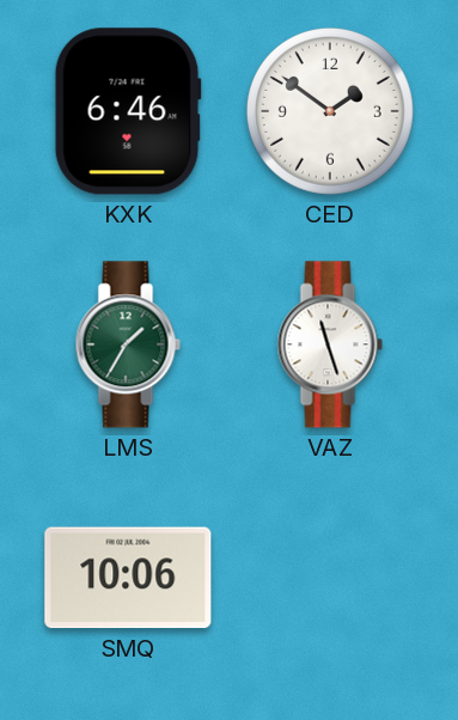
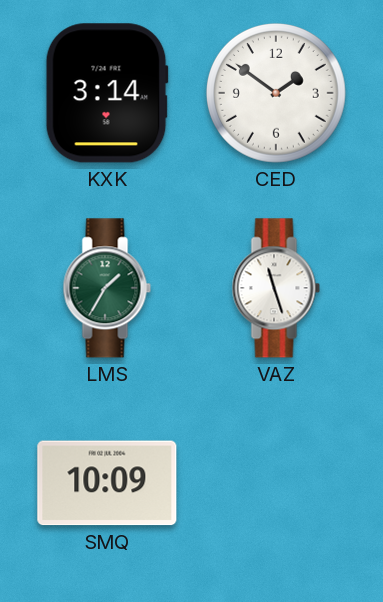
KXK: 6:46 -> 3:14
SMQ: 10:06 -> 10:09
